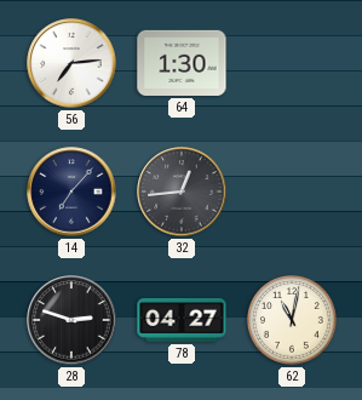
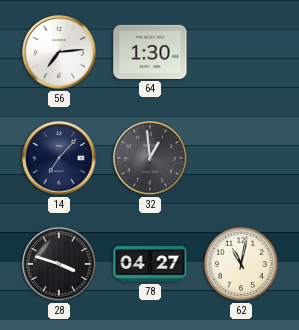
32: 12:44 -> 12:59
28: 2:48 -> 3:48
